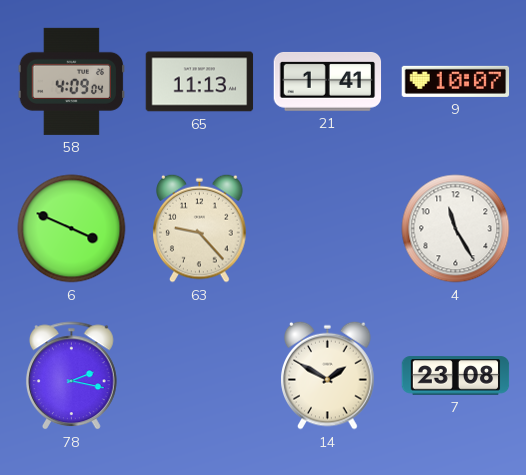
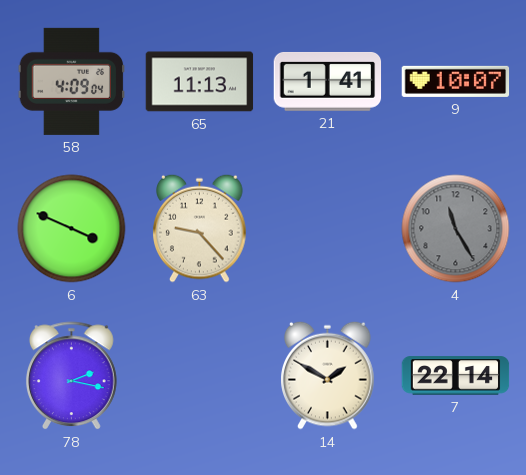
4 dial: white -> grey
7: 23:08 -> 22:14
